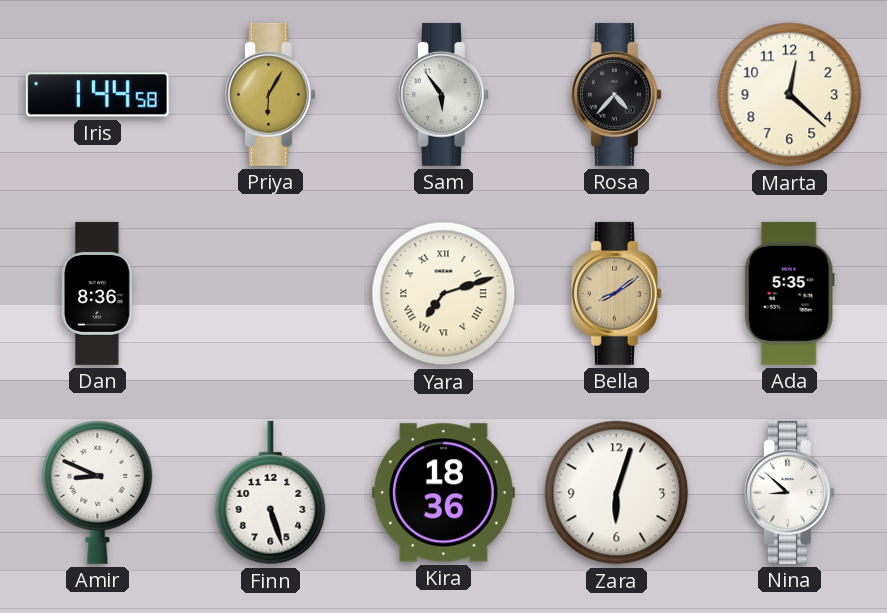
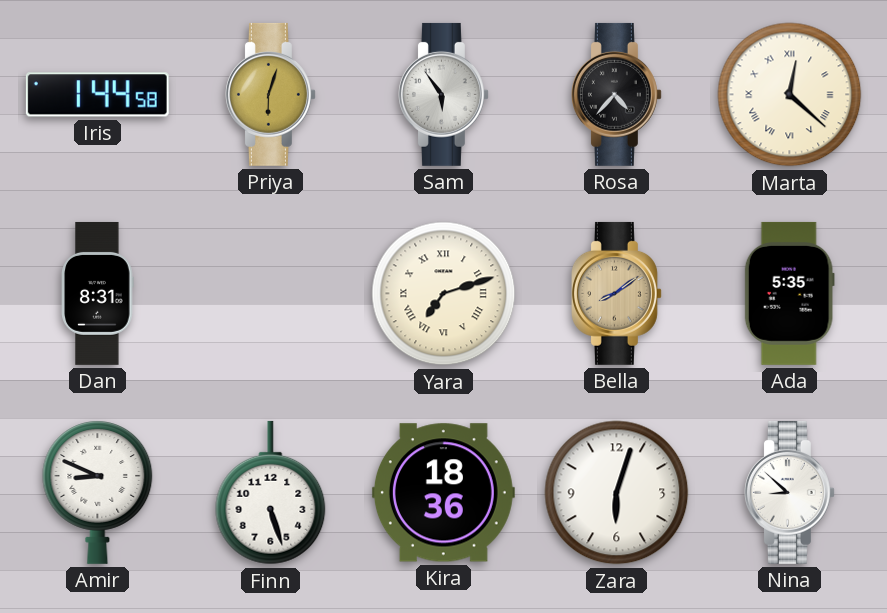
Priya: 6:05 -> 6:03
Marta numerals: Arabic -> Roman
Dan: 8:36 -> 8:31
